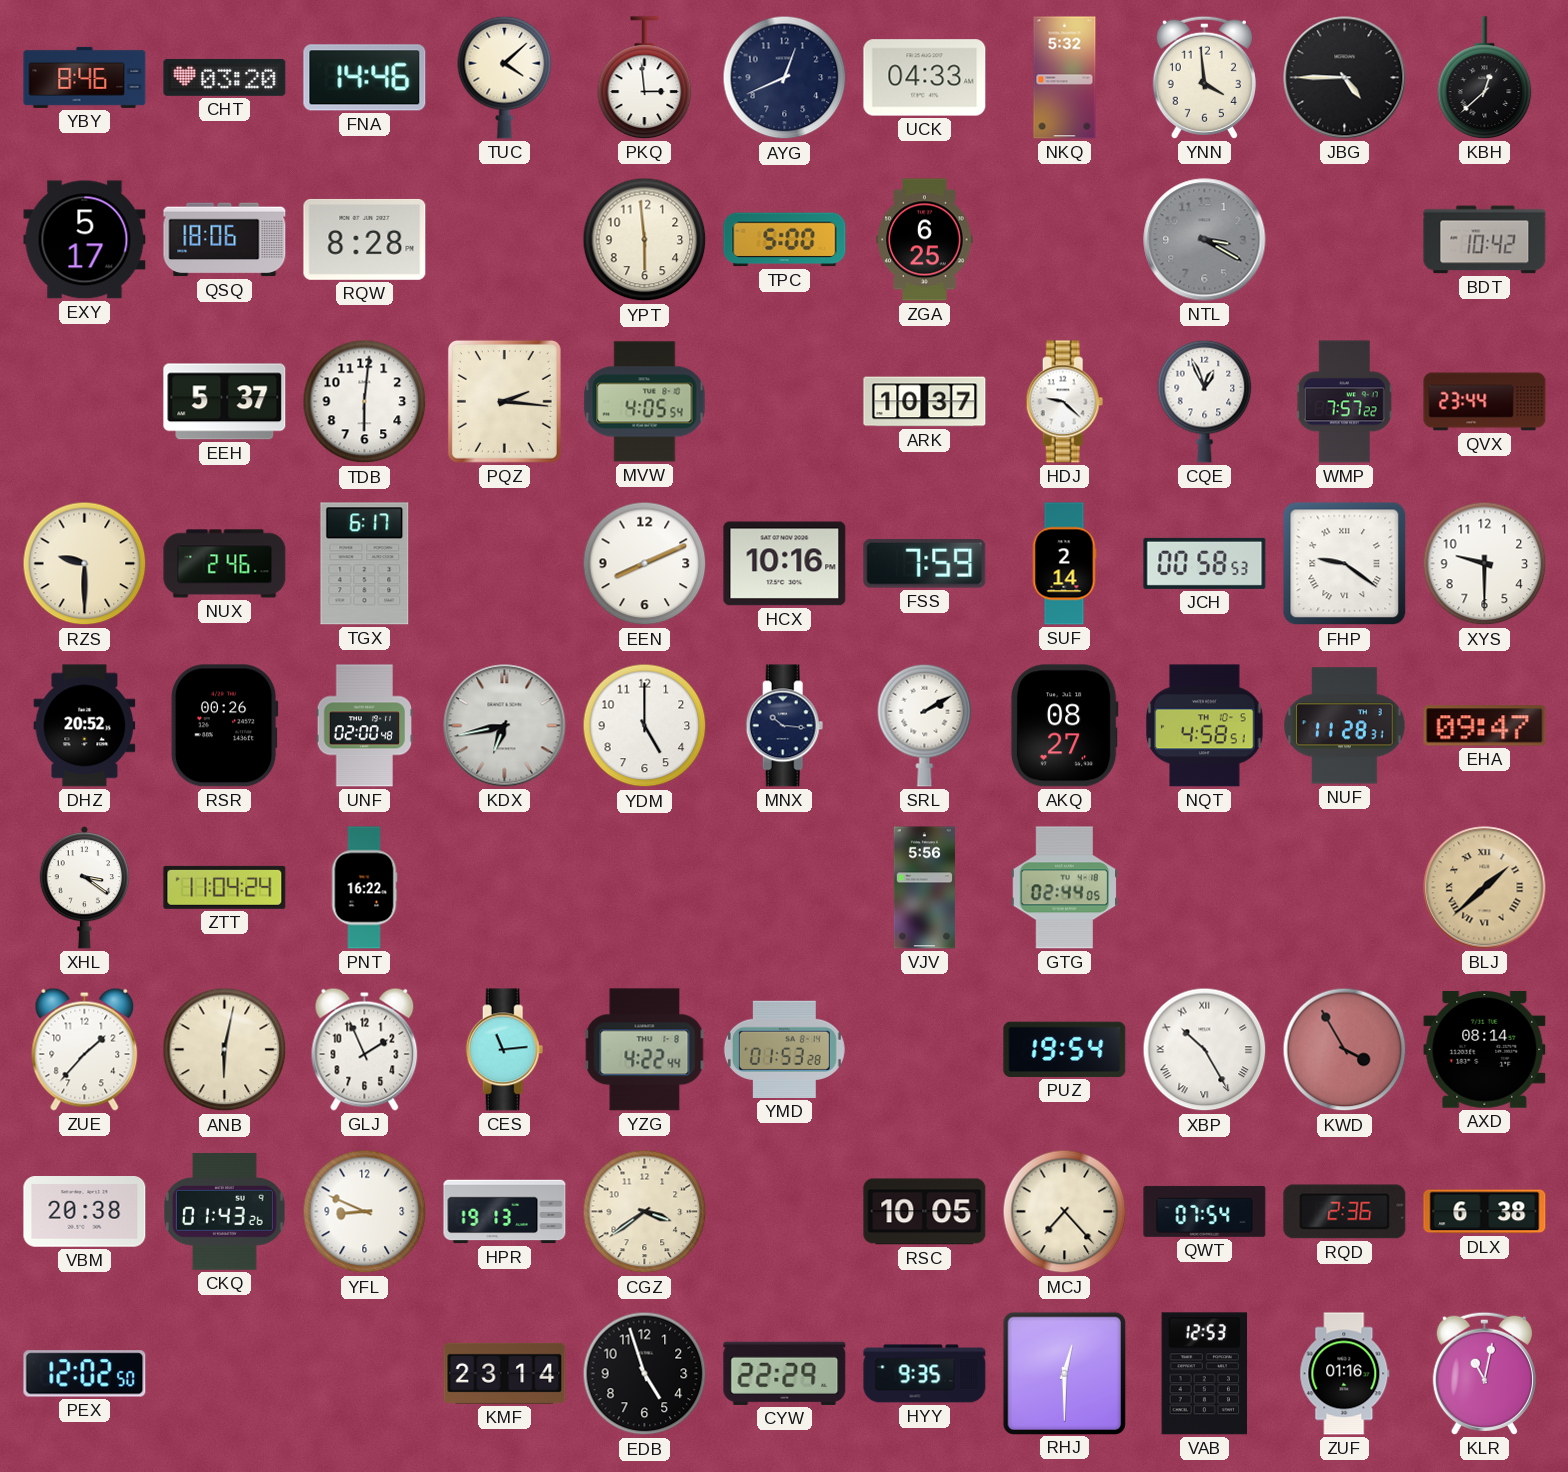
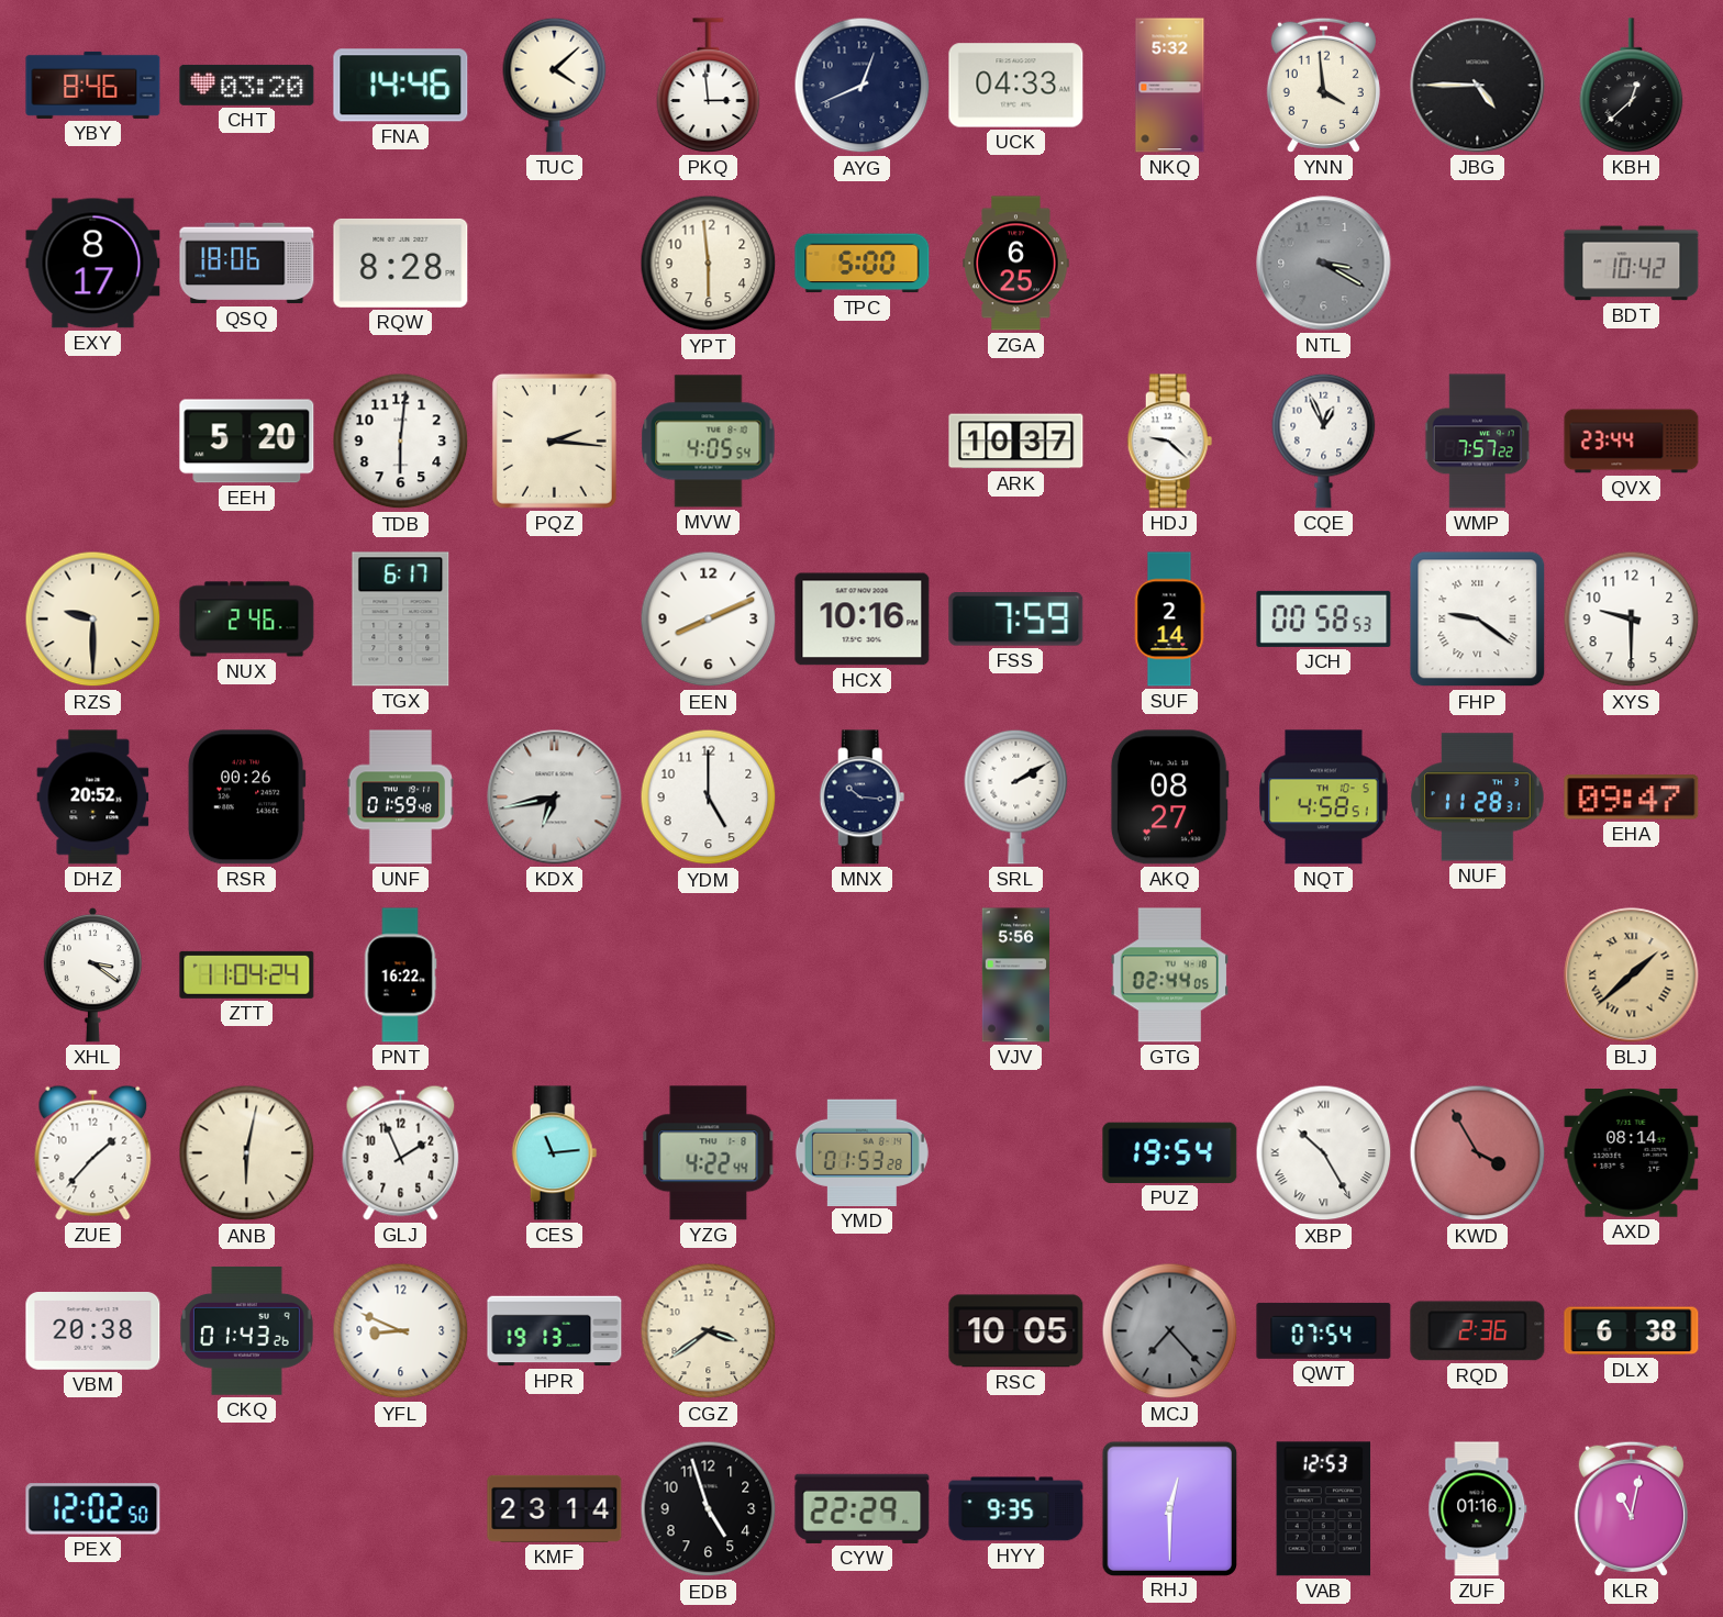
EXY: 5:17 -> 8:17
EEH: 5:37 -> 5:20
UNF: 02:00 -> 01:59
MCJ dial: cream -> grey
